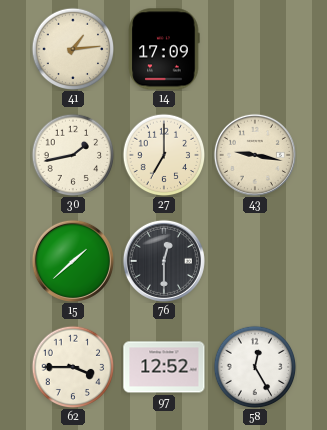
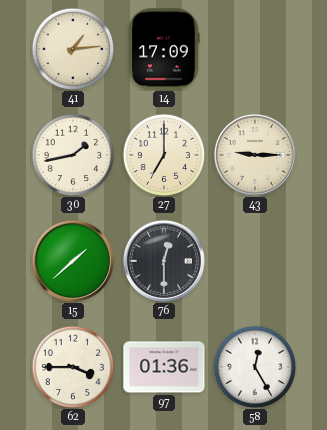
43: 9:17 -> 9:15
97: 12:52 -> 01:36
